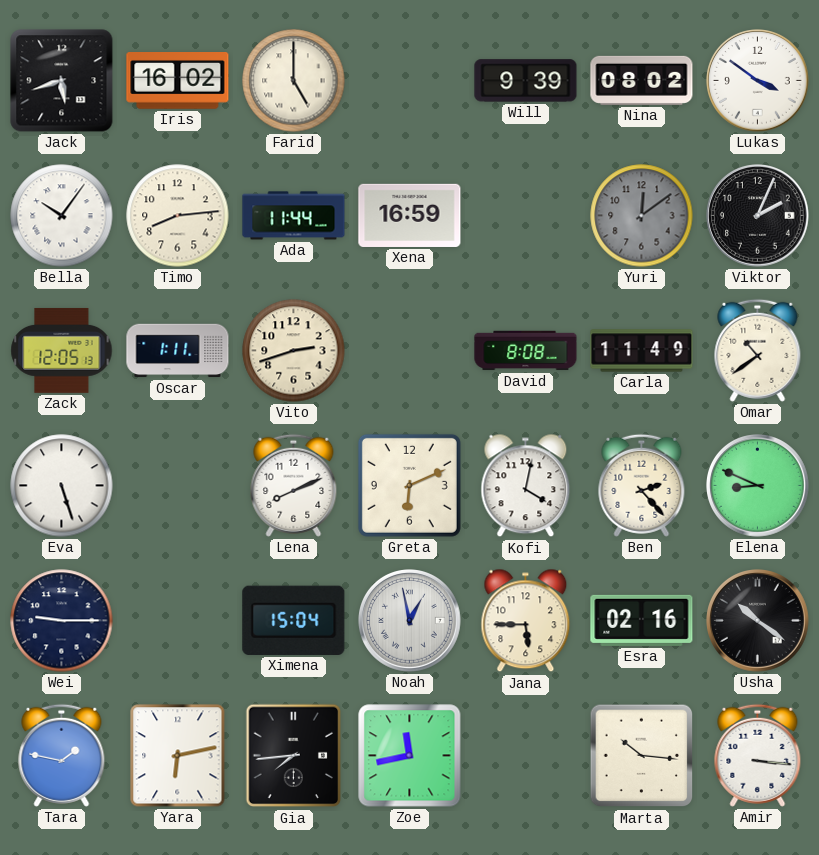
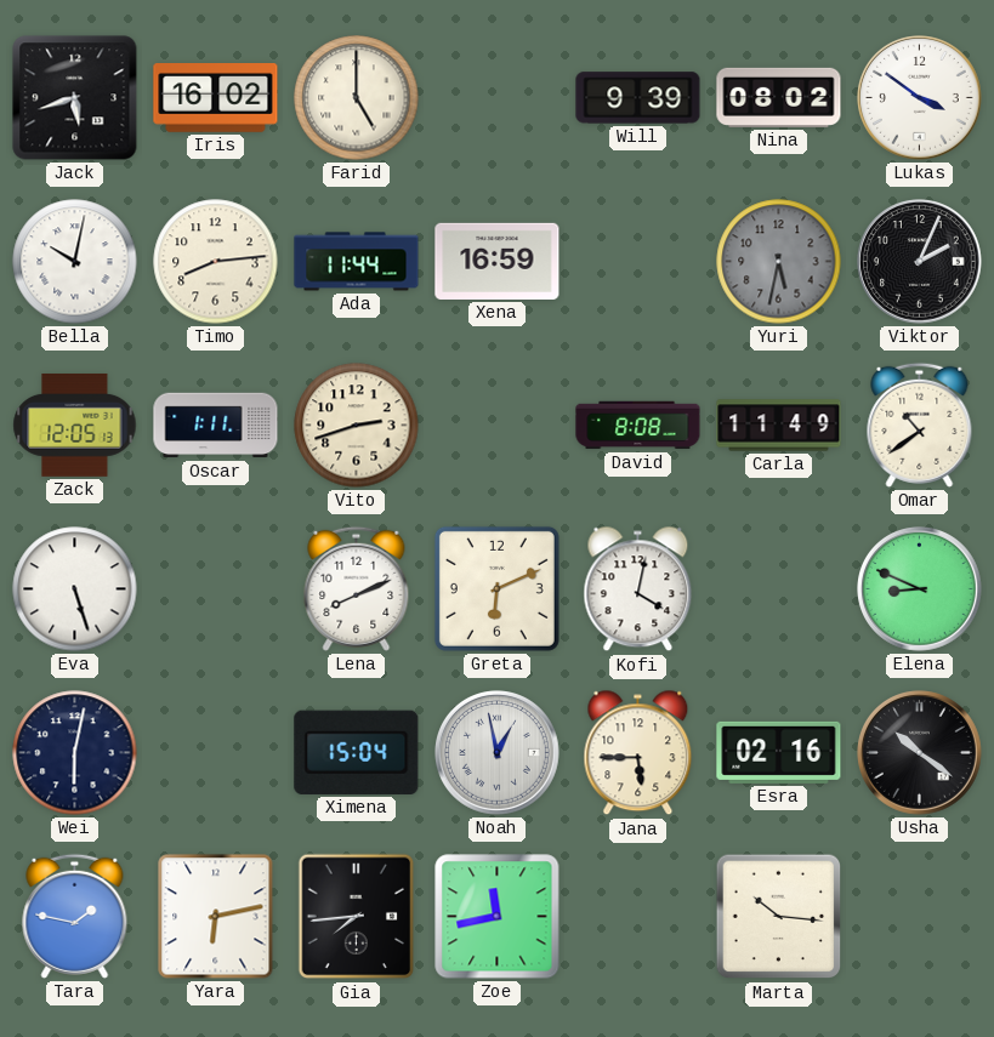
Bella: 10:06 -> 10:02
Yuri: 12:09 -> 5:32
Ben: 2:23 -> none
Wei: 9:15 -> 6:02
Amir: 3:16 -> none
